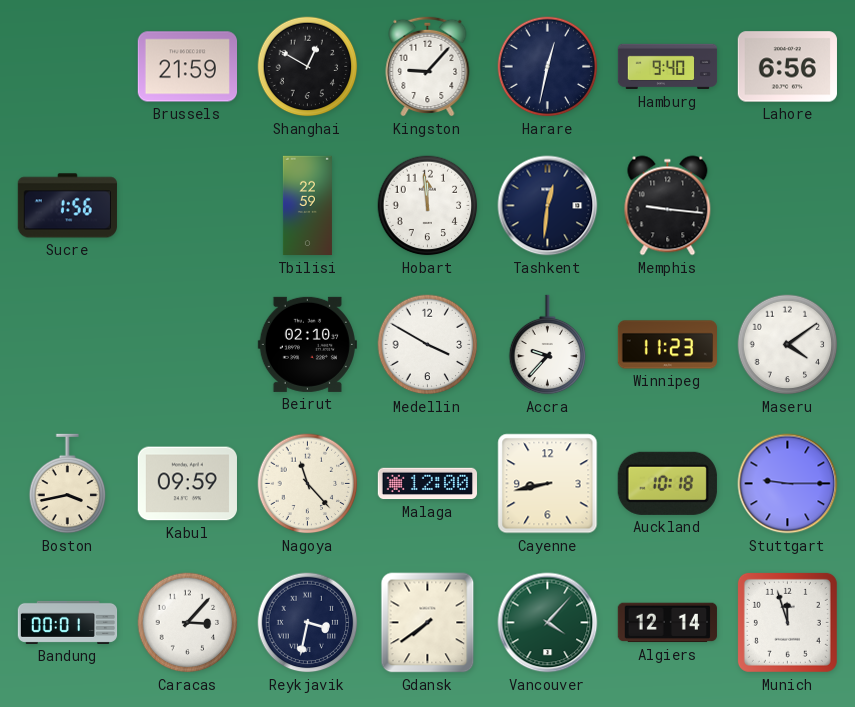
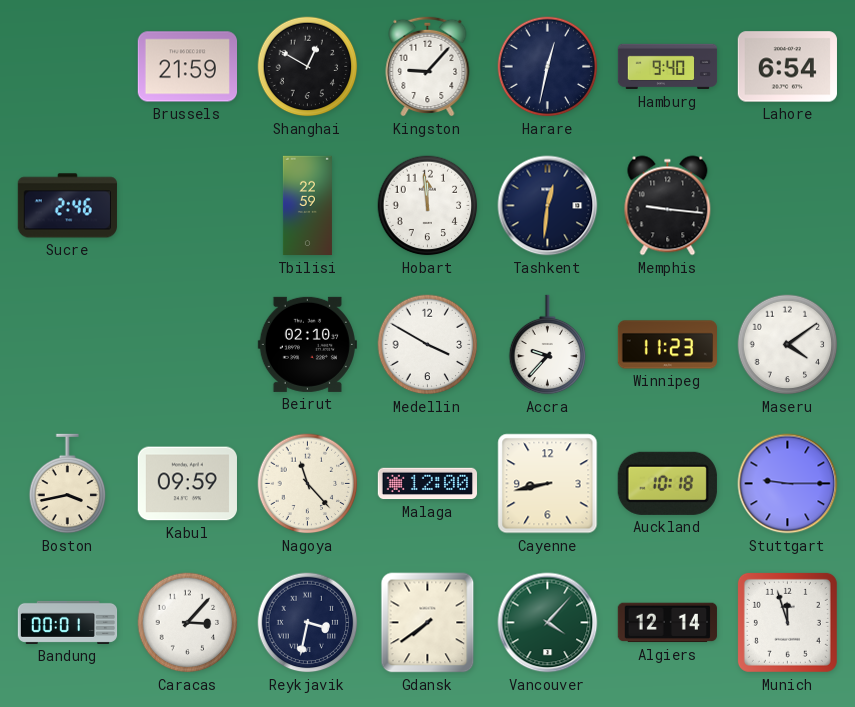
Lahore: 6:56 -> 6:54
Sucre: 1:56 -> 2:46
